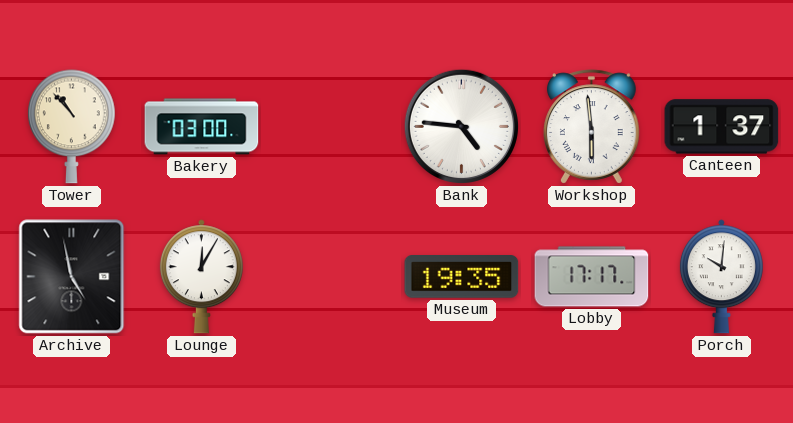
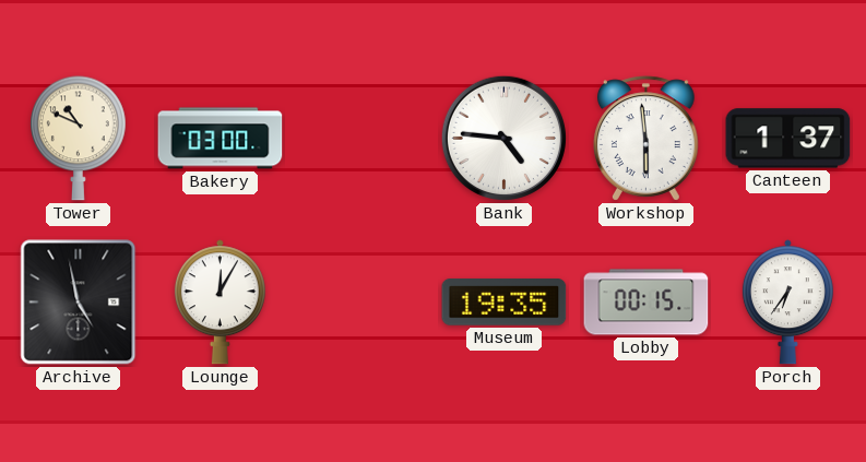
Tower: 10:53 -> 10:49
Lobby: 17:17 -> 00:15
Porch: 10:01 -> 6:36
